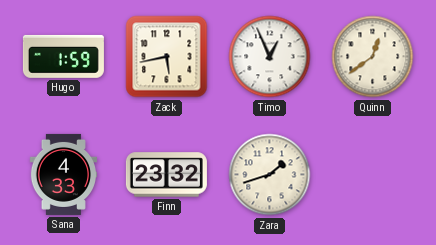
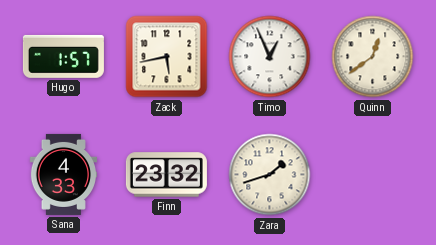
Hugo: 1:59 -> 1:57
